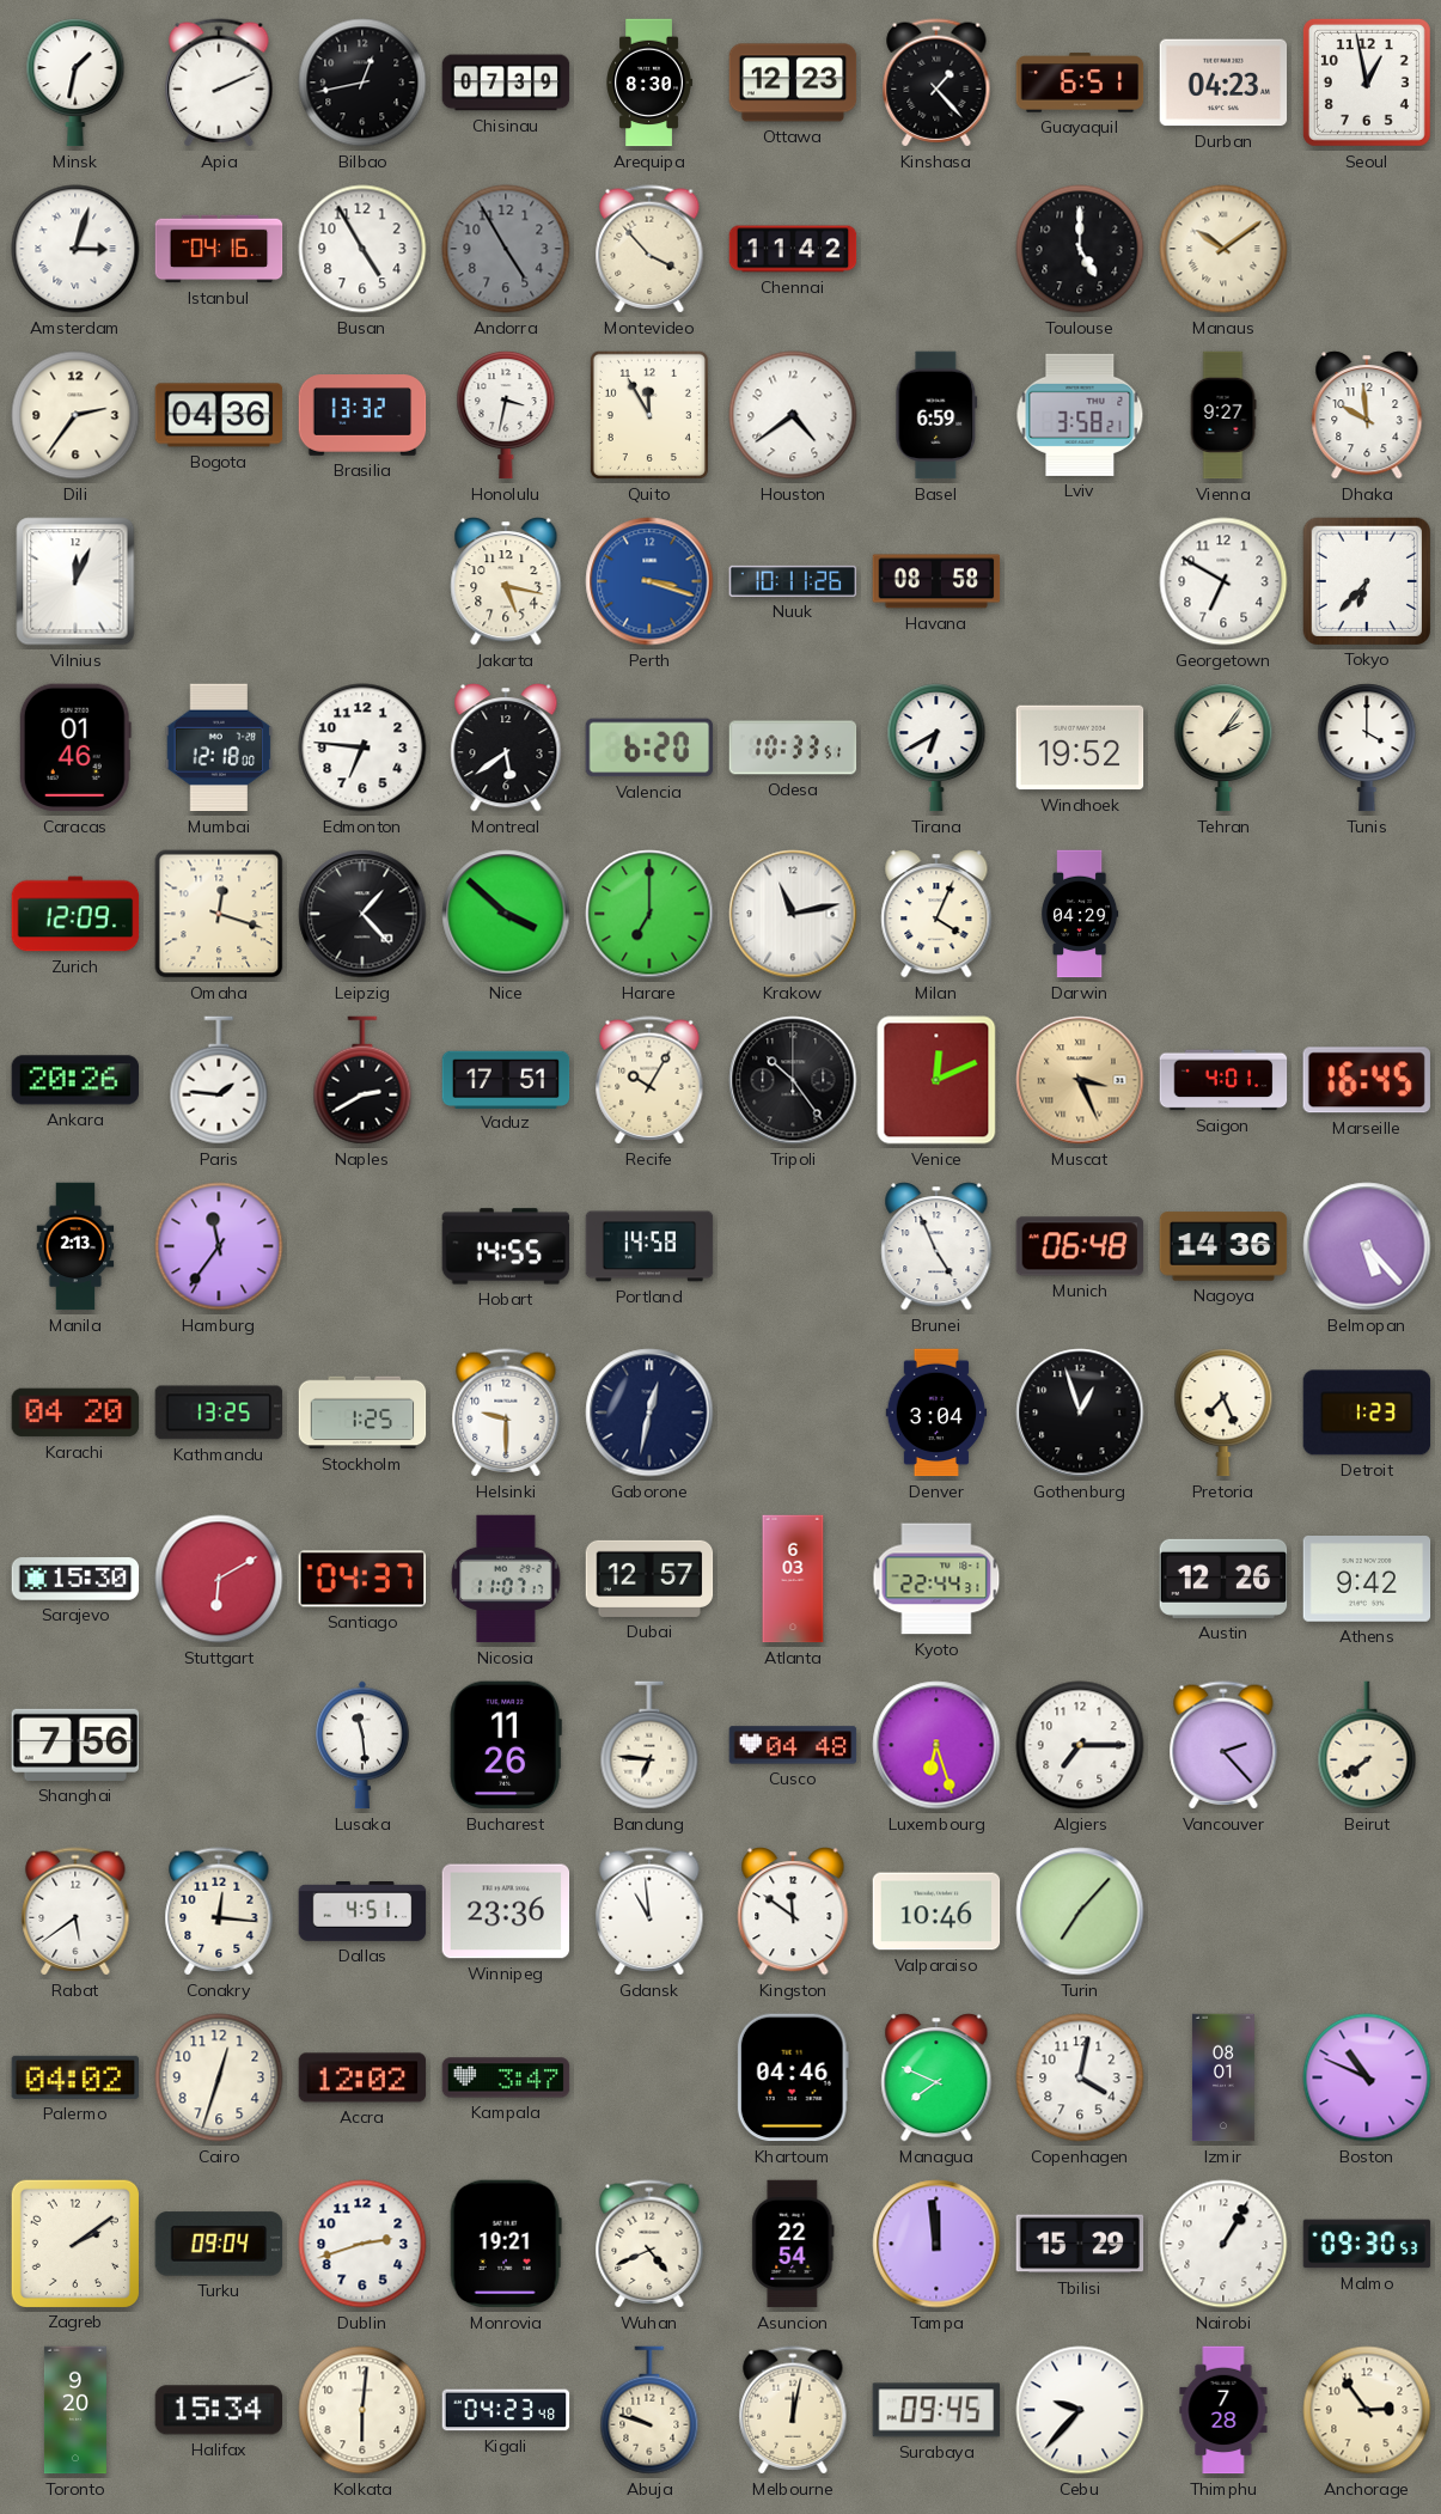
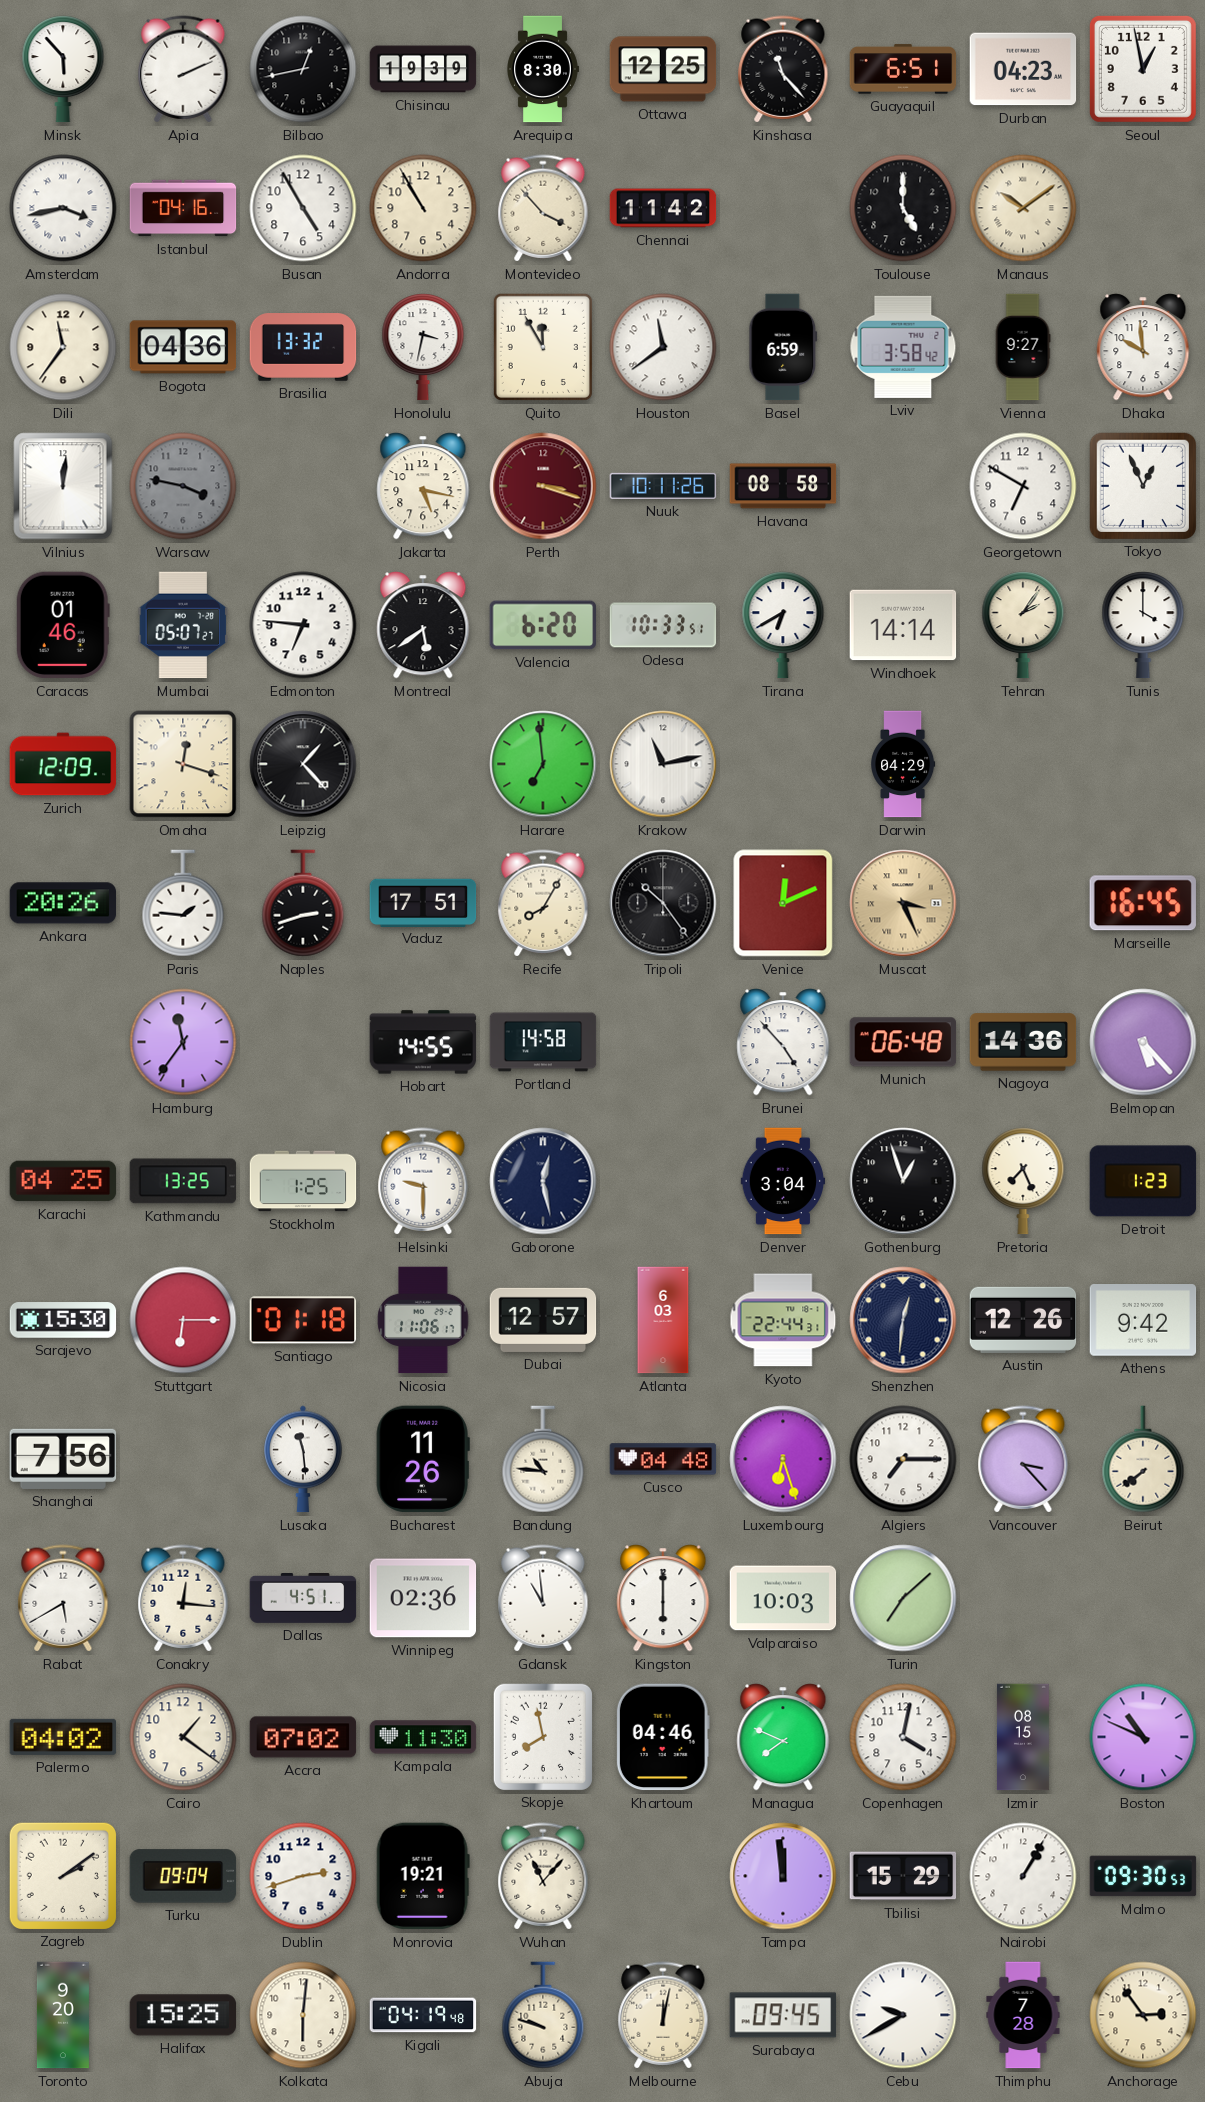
Minsk: 1:32 -> 5:53
Chisinau: 07:39 -> 19:39
Ottawa: 12:23 -> 12:25
Kinshasa: 1:23 -> 11:23
Amsterdam: 3:03 -> 3:43
Andorra: 4:55 -> 10:55
Andorra dial: grey -> cream
Dili: 2:36 -> 11:36
Houston: 4:39 -> 11:39
Lviv: 3:58:21 -> 3:58:42
Vilnius: 12:04 -> 12:01
Warsaw: none -> 3:47
Perth dial: blue -> burgundy
Tokyo: 6:37 -> 12:56
Mumbai: 12:18 -> 05:07
Windhoek: 19:52 -> 14:14
Nice: 3:52 -> none
Harare: 7:00 -> 6:59
Milan: 4:04 -> none
Naples: 2:40 -> 2:42
Recife: 10:05 -> 8:05
Saigon: 4:01 -> none
Manila: 2:13 -> none
Brunei: 4:56 -> 4:53
Karachi: 04:20 -> 04:25
Gaborone: 12:32 -> 12:28
Stuttgart: 6:10 -> 6:15
Santiago: 04:37 -> 01:18
Nicosia: 11:07 -> 11:06
Shenzhen: none -> 12:31
Bandung: 6:46 -> 10:46
Vancouver: 2:23 -> 3:23
Rabat: 5:39 -> 5:40
Winnipeg: 23:36 -> 02:36
Kingston: 11:51 -> 6:00
Valparaiso: 10:46 -> 10:03
Turin: 7:07 -> 7:08
Cairo: 12:33 -> 1:21
Accra: 12:02 -> 07:02
Kampala: 3:47 -> 11:30
Skopje: none -> 7:58
Izmir: 08:01 -> 08:15
Wuhan: 4:41 -> 11:07
Asuncion: 22:54 -> none
Halifax: 15:34 -> 15:25
Kigali: 04:23 -> 04:19
Cebu: 9:37 -> 9:40
